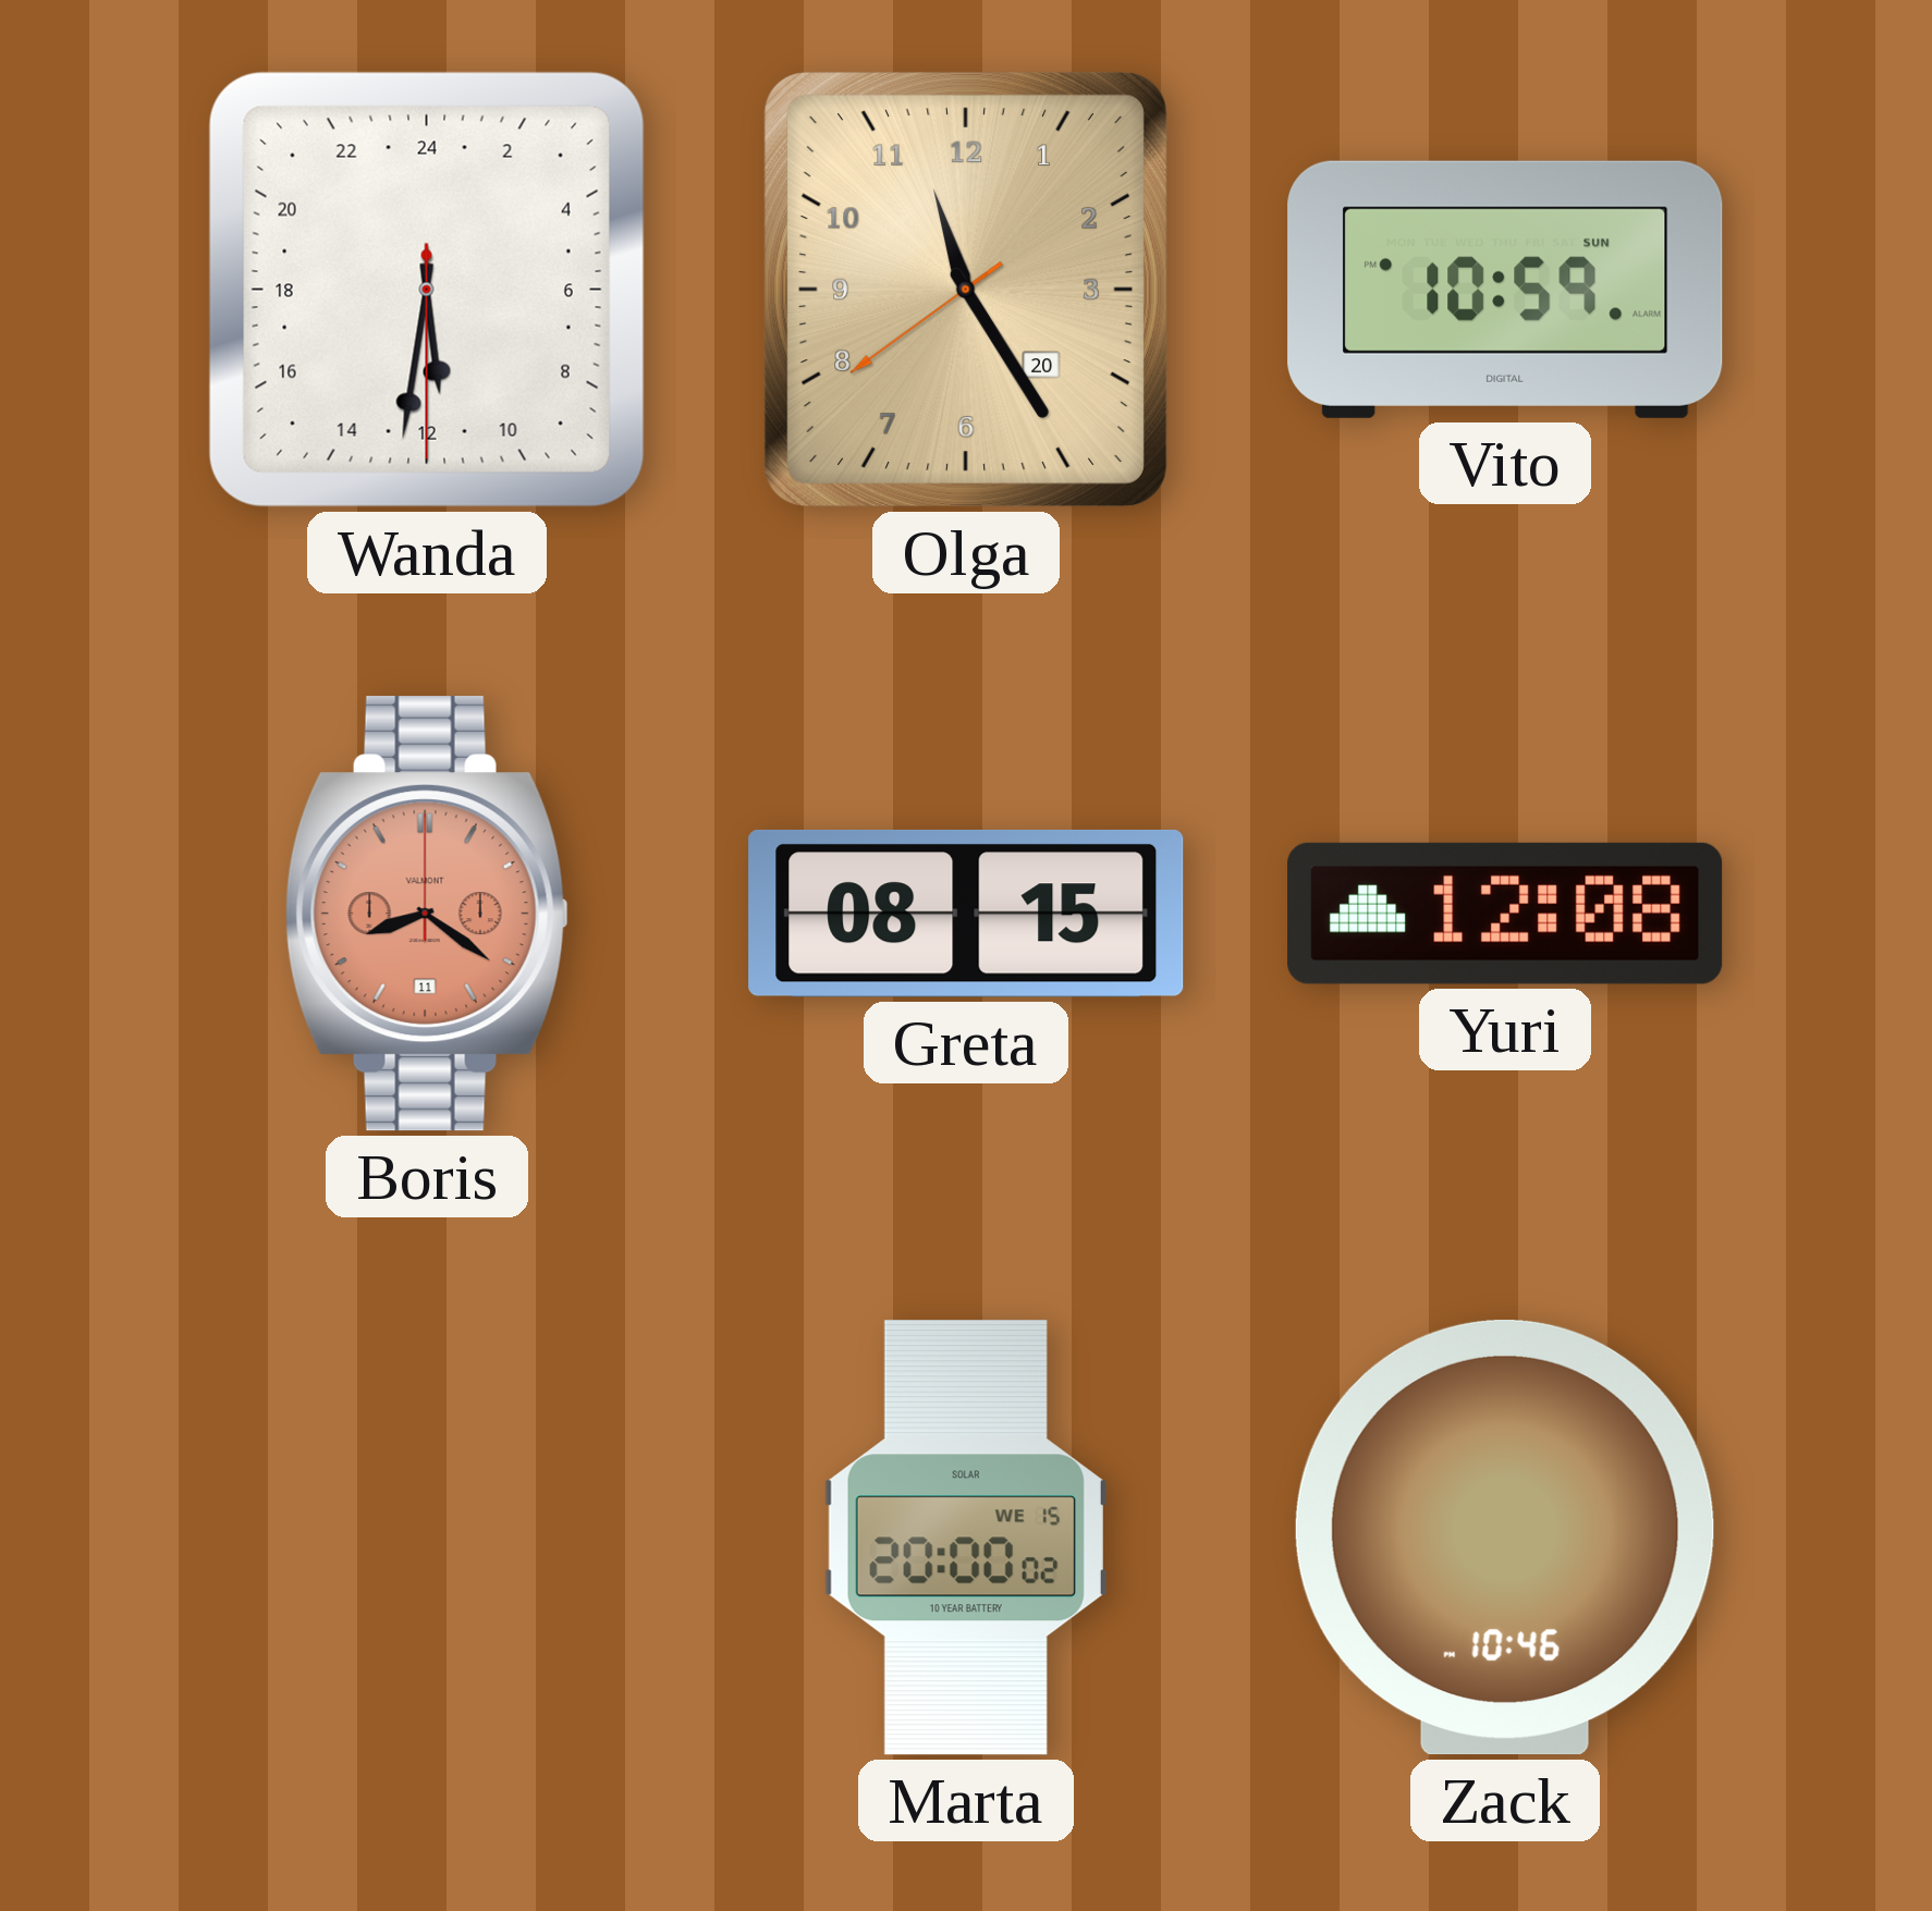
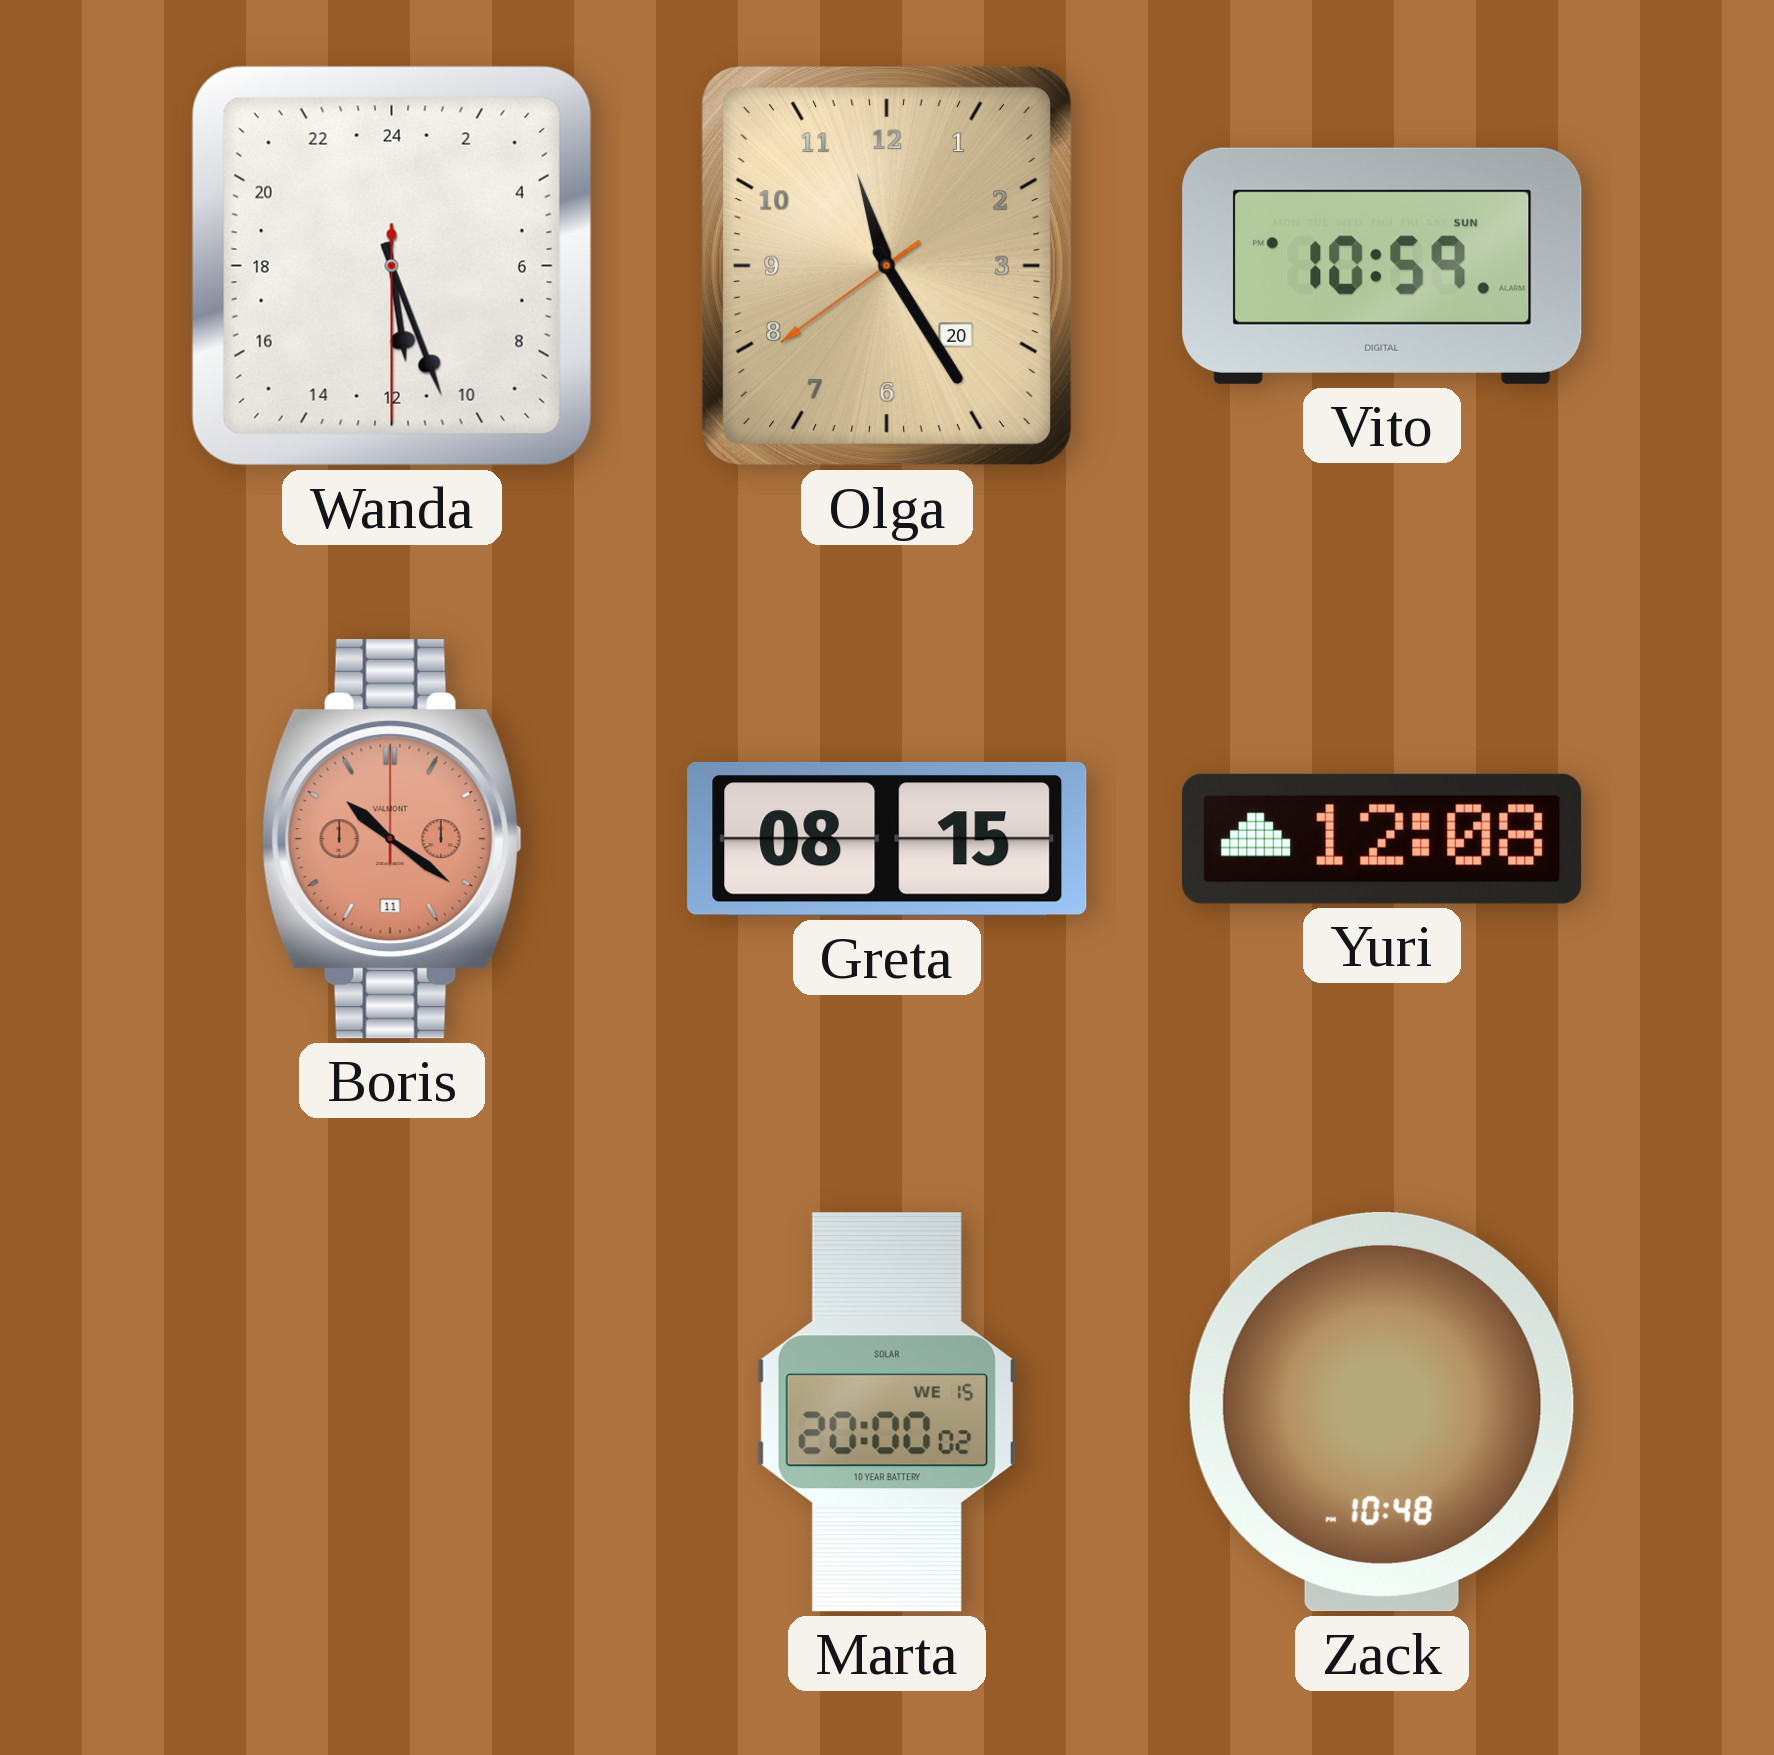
Wanda: 11:31 -> 11:26
Boris: 8:21 -> 10:21
Zack: 10:46 -> 10:48
